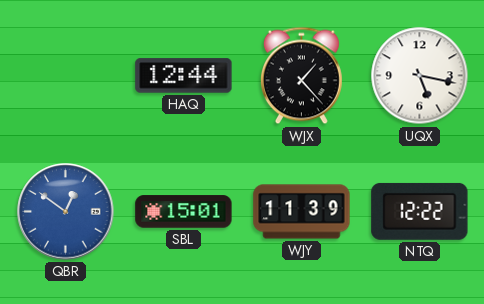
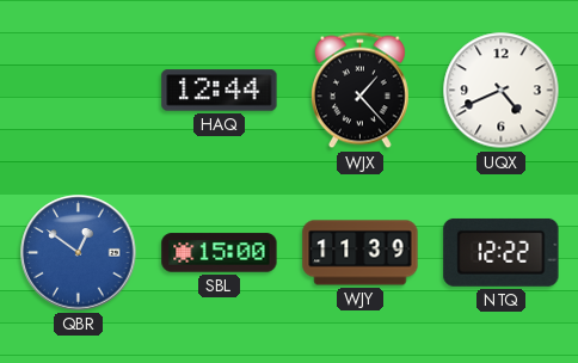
UQX: 5:17 -> 4:41
SBL: 15:01 -> 15:00
